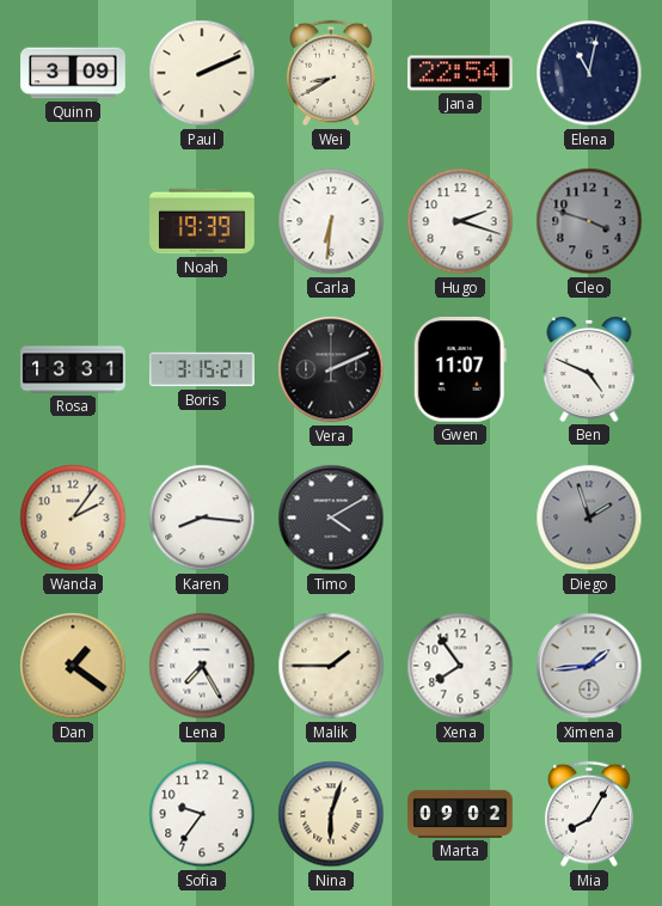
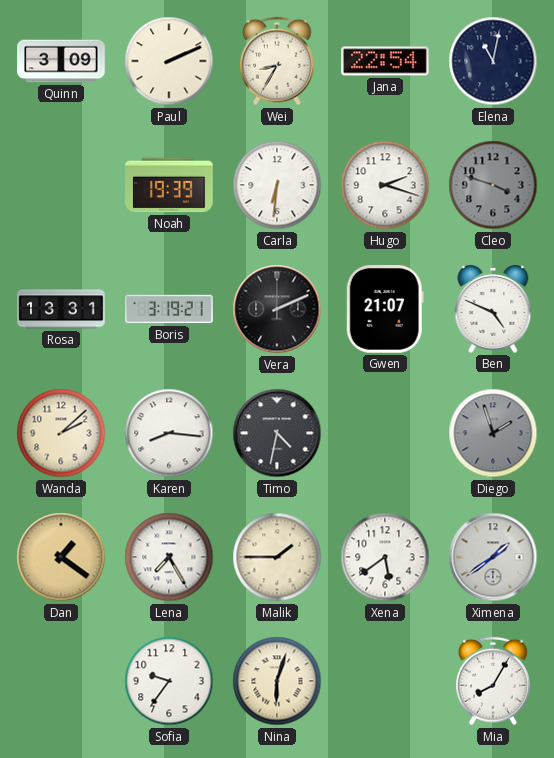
Wei: 8:40 -> 8:35
Boris: 3:15 -> 3:19
Gwen: 11:07 -> 21:07
Wanda: 2:06 -> 2:08
Timo: 4:10 -> 4:32
Xena: 7:54 -> 5:39
Ximena: 1:44 -> 1:39
Marta: 09:02 -> none
